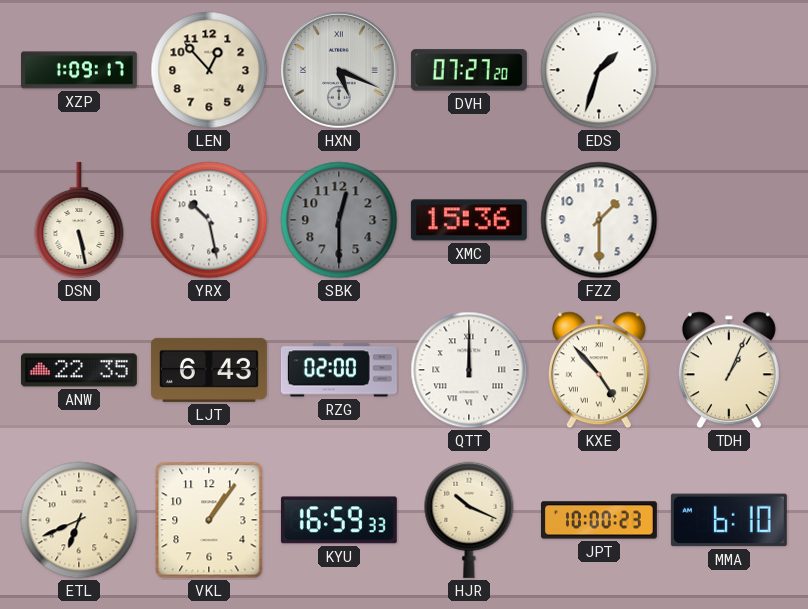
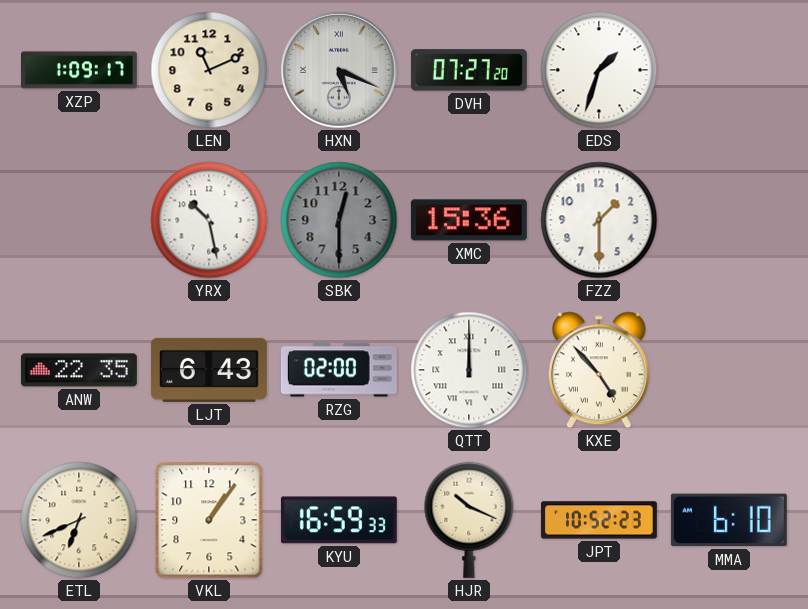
LEN: 12:53 -> 11:11
DSN: 5:28 -> none
TDH: 1:04 -> none
JPT: 10:00 -> 10:52
